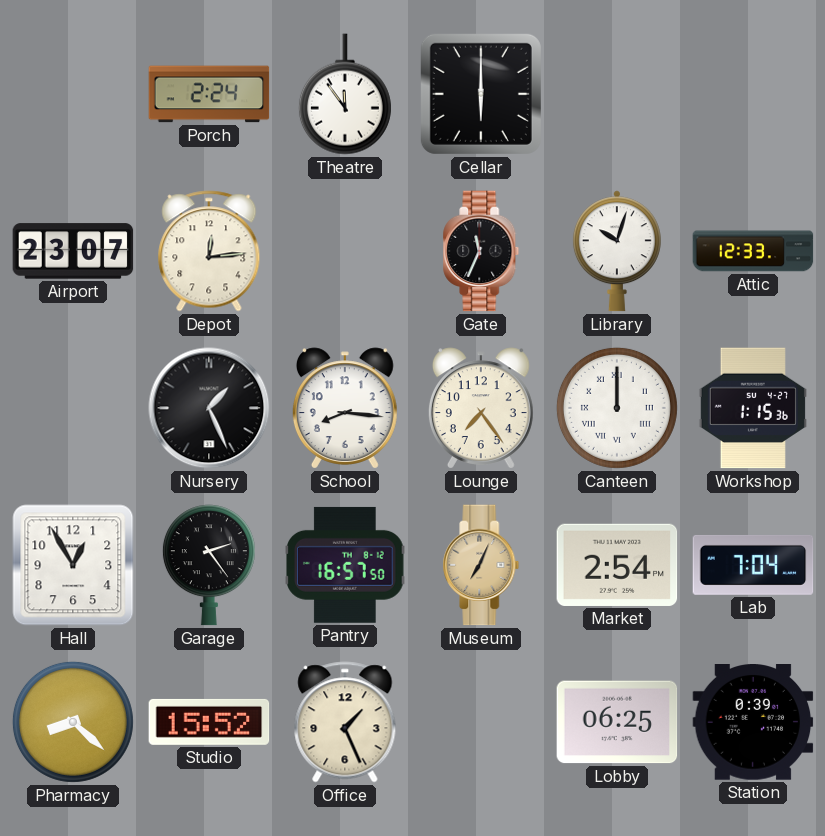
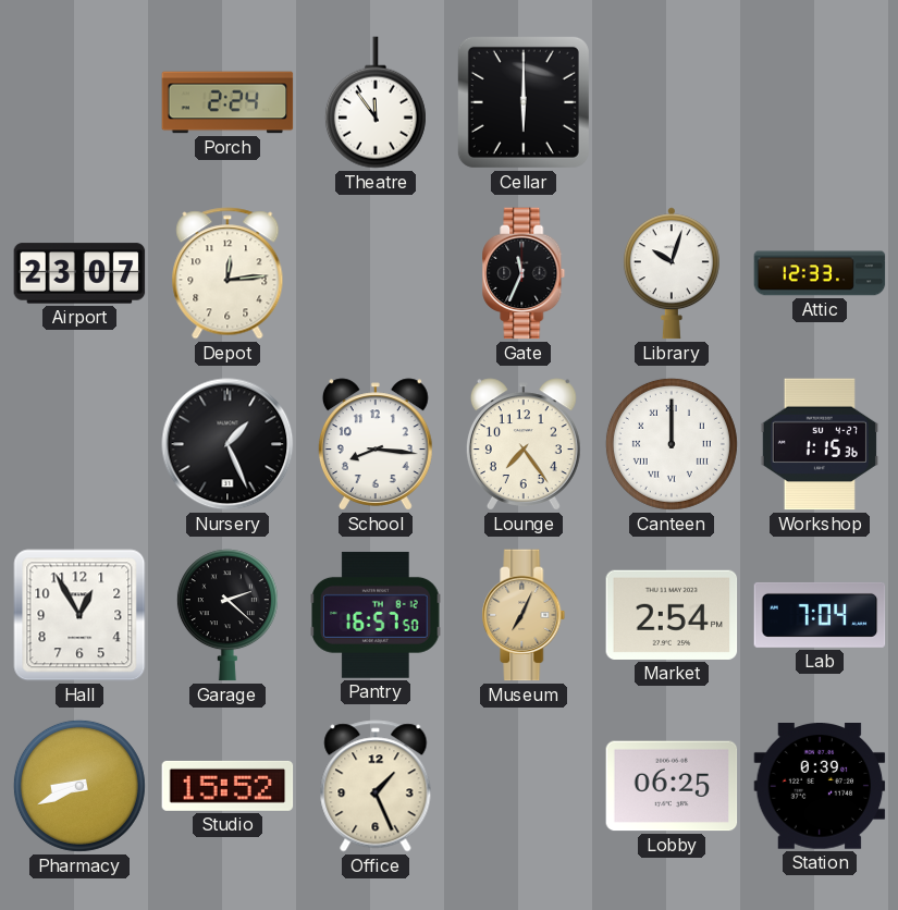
Garage: 2:24 -> 2:22
Pharmacy: 8:22 -> 8:41
